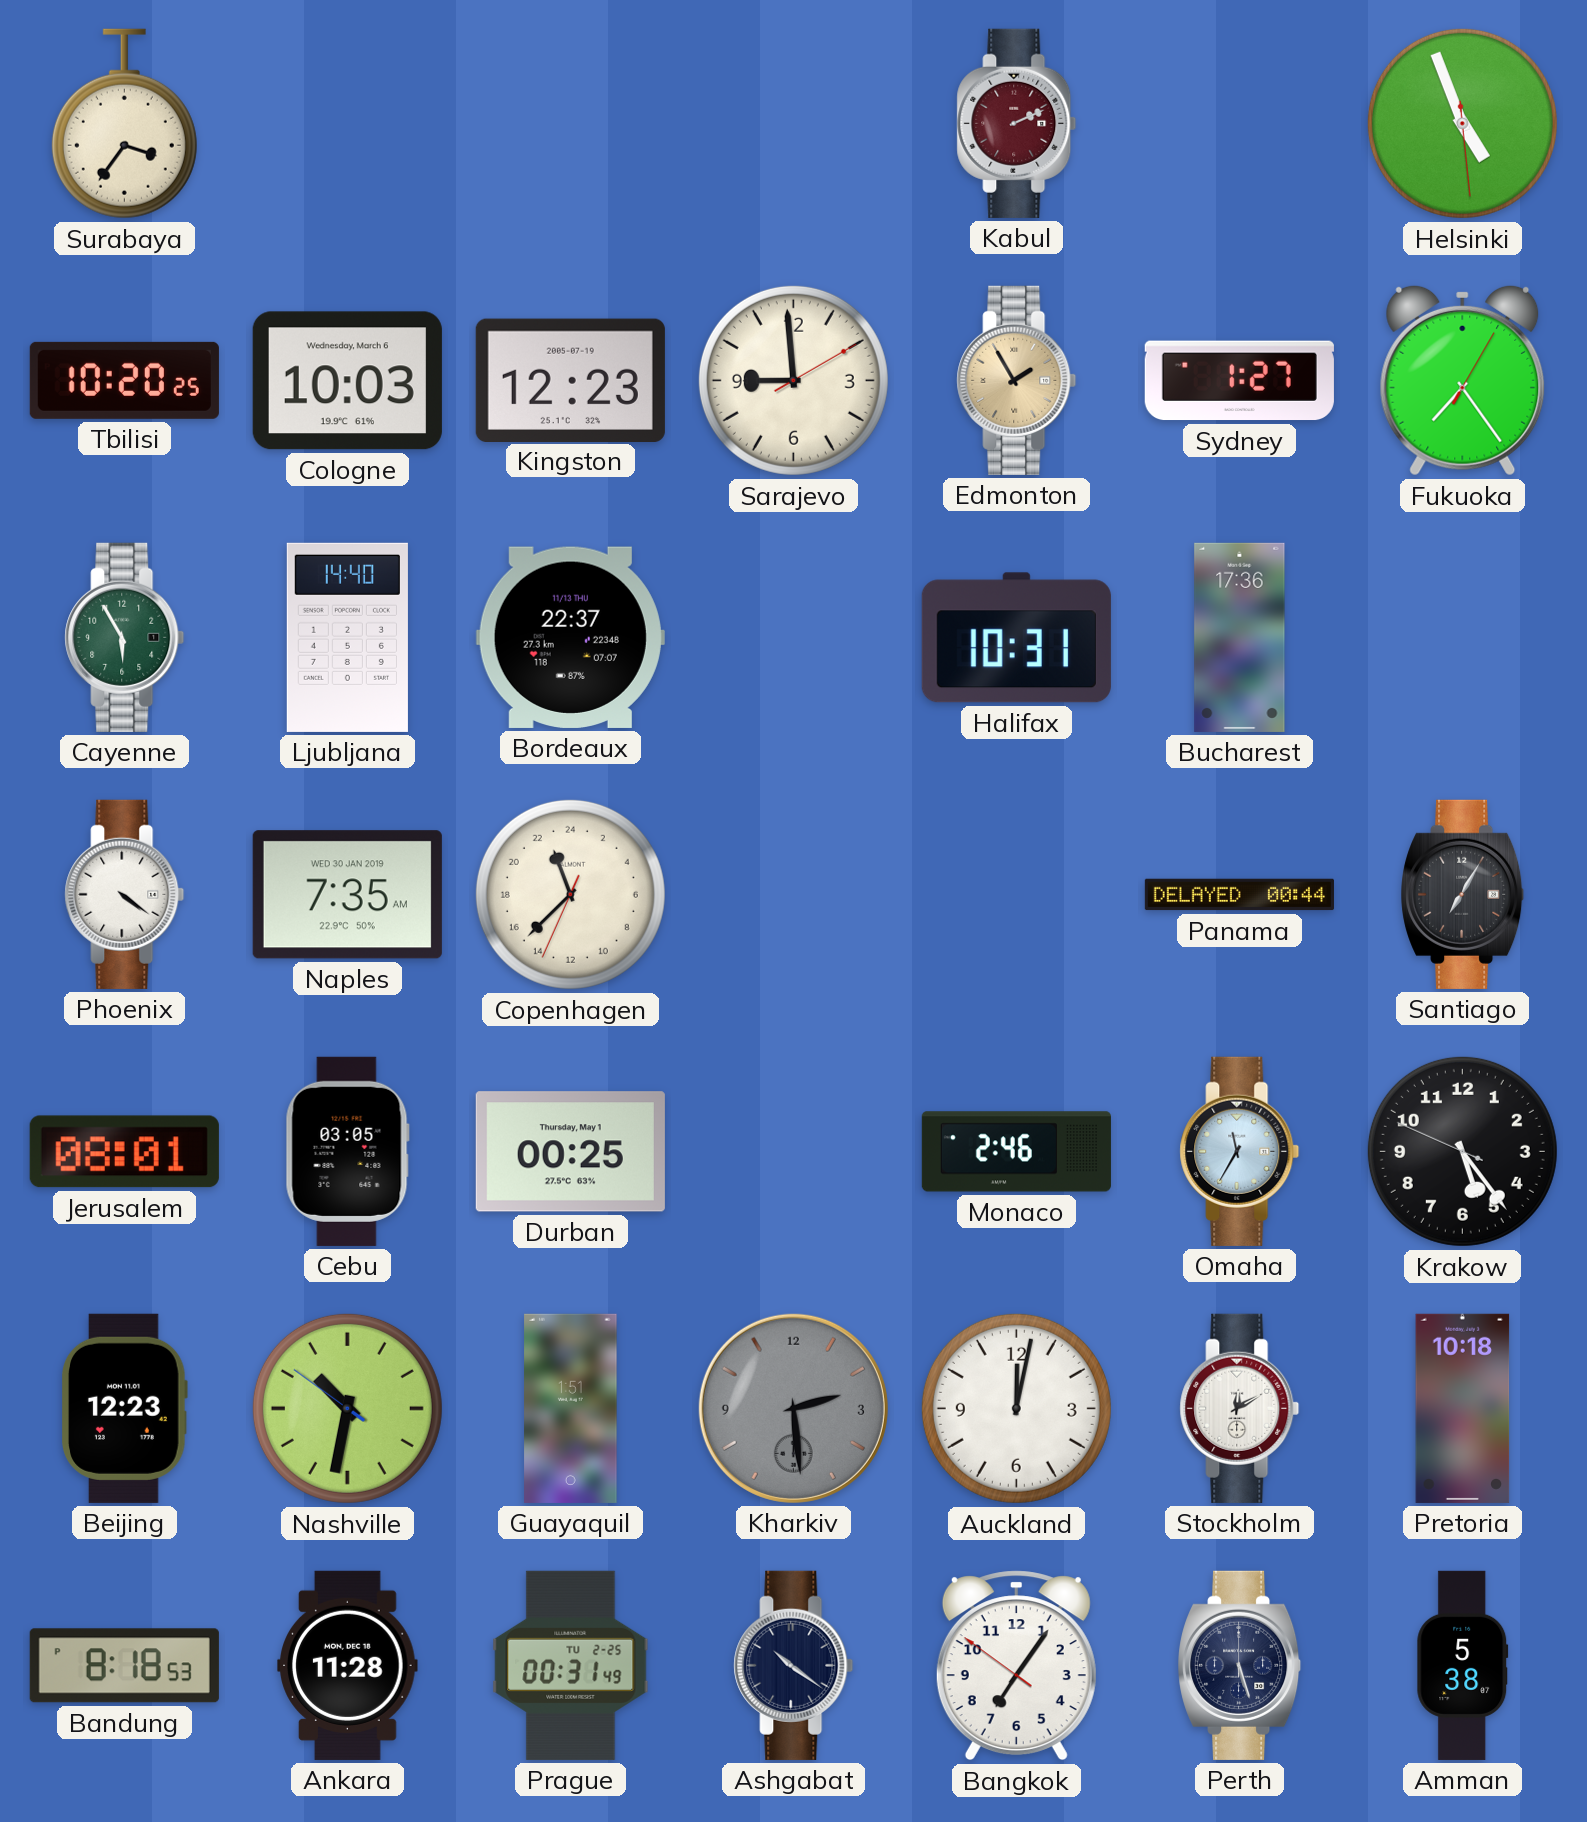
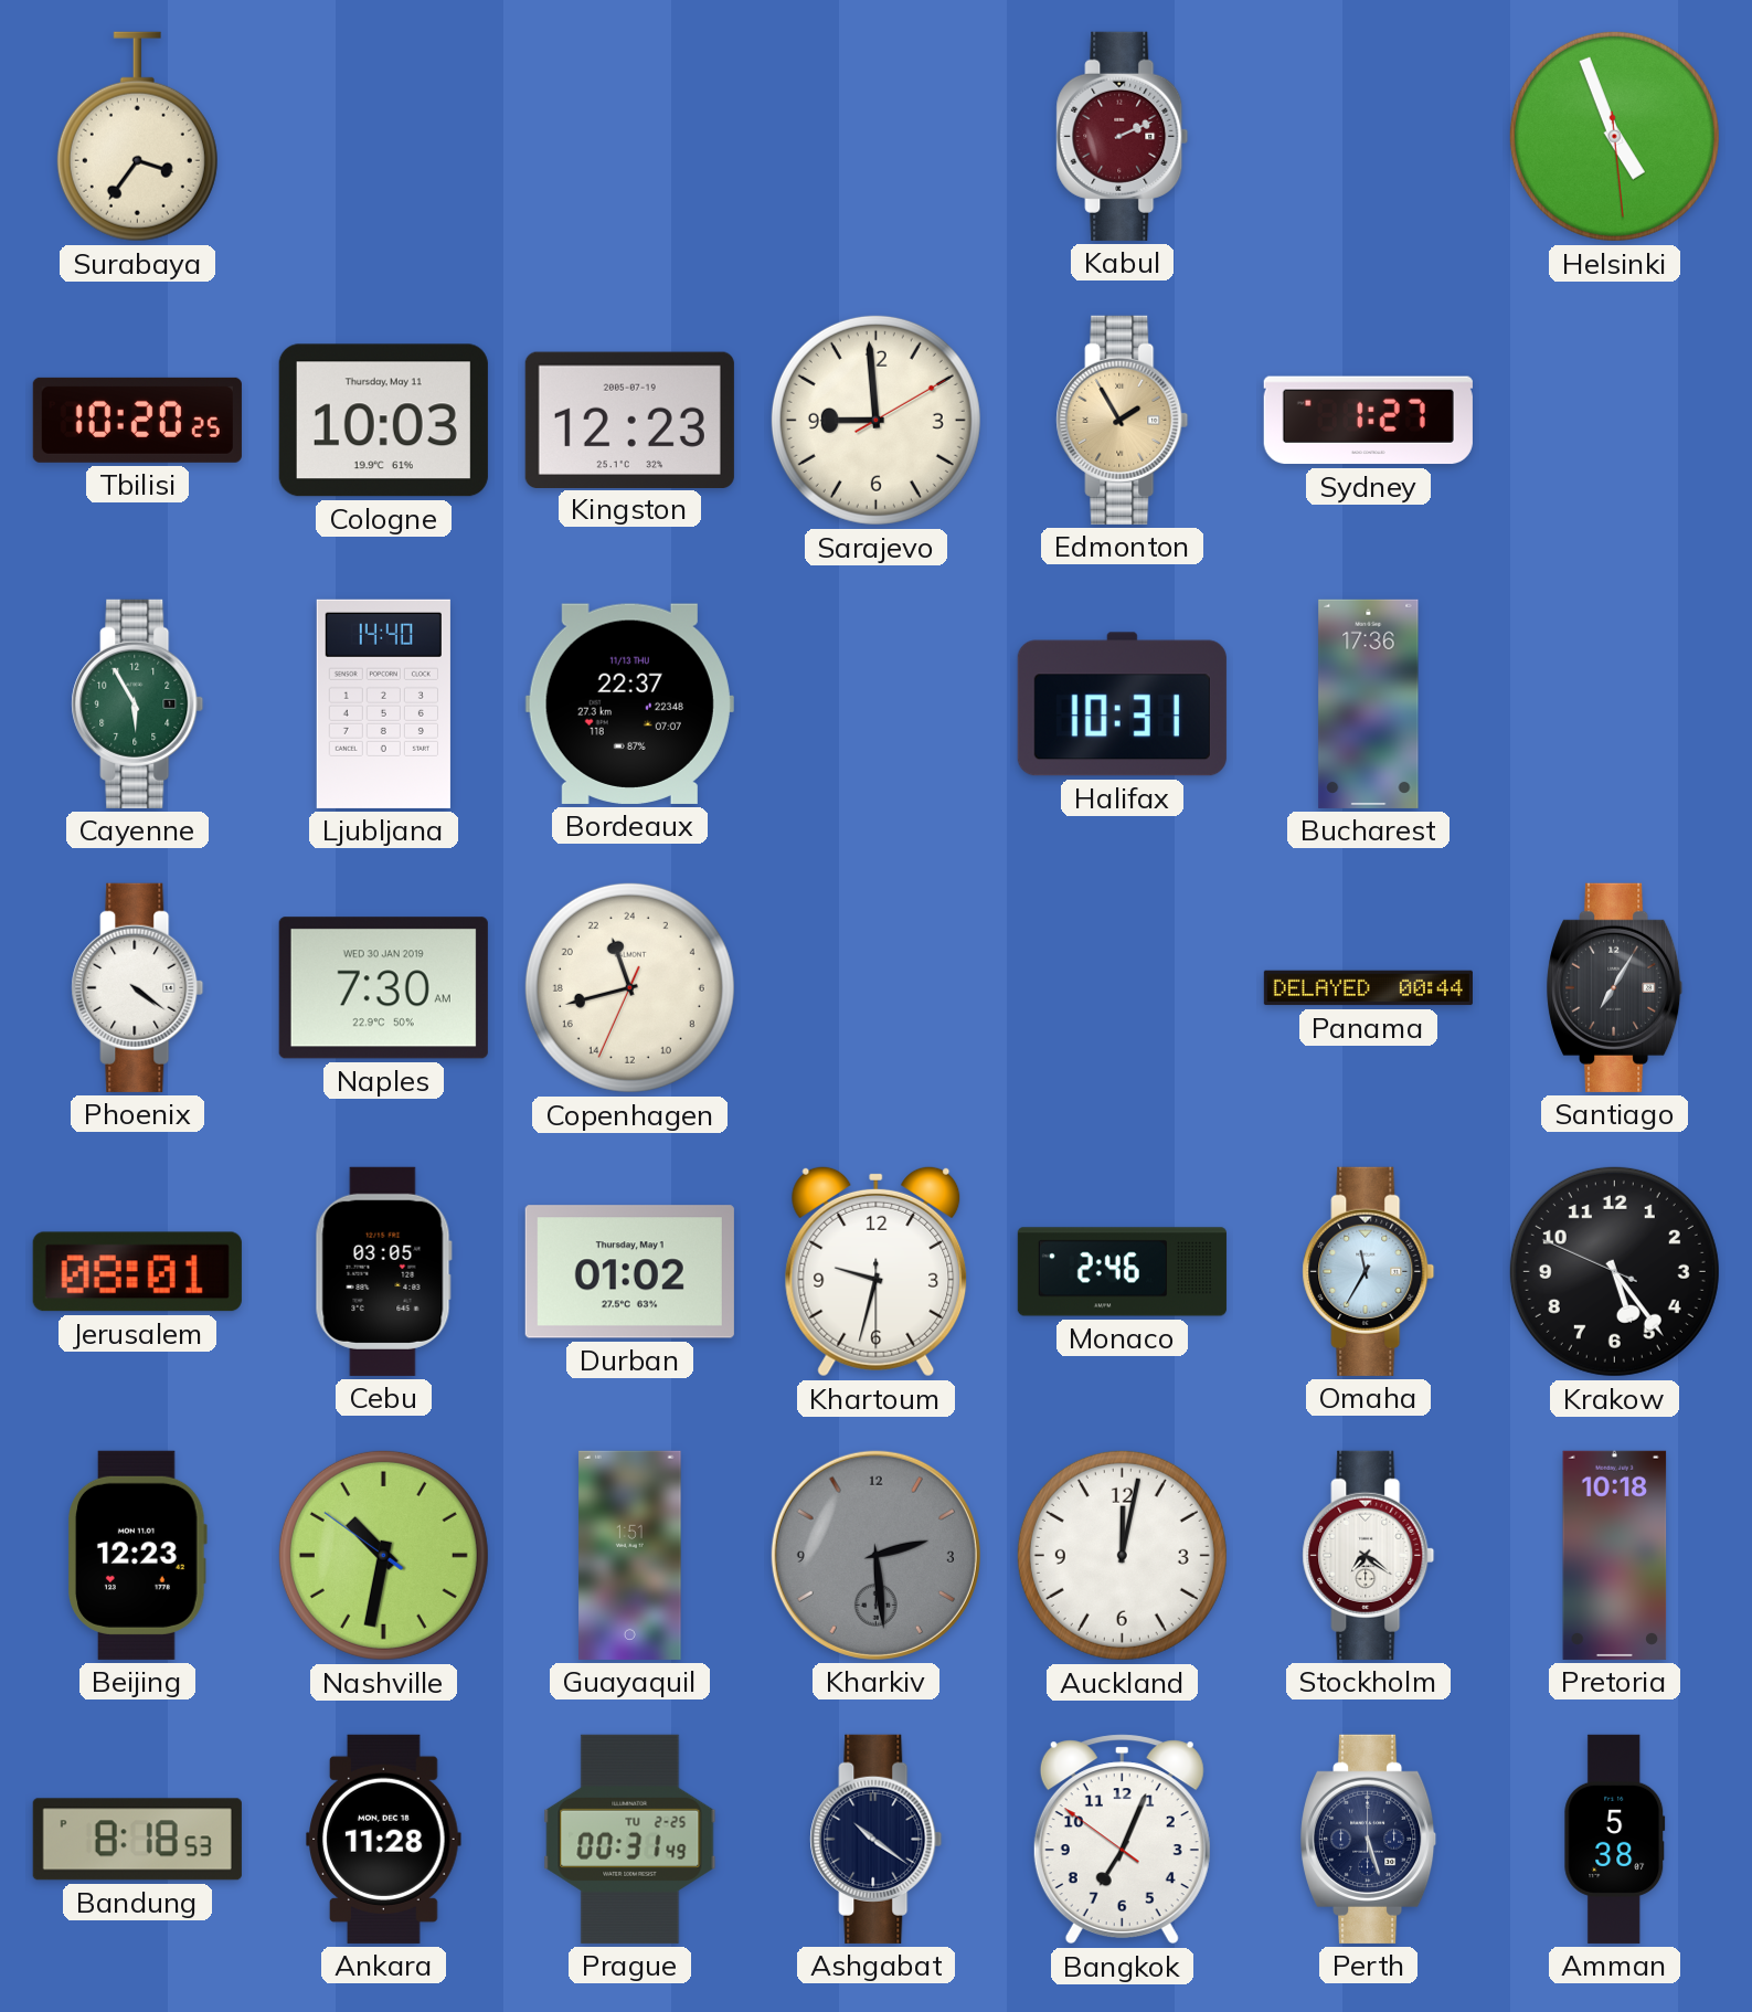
Cologne date: Wednesday, March 6 -> Thursday, May 11
Fukuoka: 7:24 -> none
Naples: 7:35 -> 7:30
Copenhagen: 22:37 -> 22:42
Durban: 00:25 -> 01:02
Khartoum: none -> 9:32
Stockholm: 12:10 -> 7:21
Bangkok: 7:05 -> 7:03
